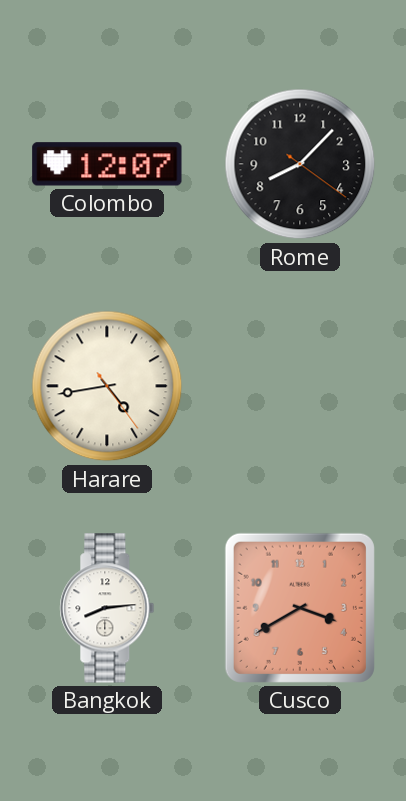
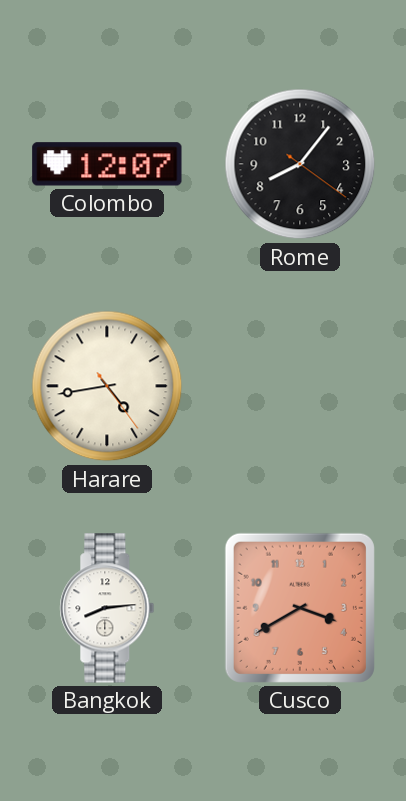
Rome: 8:07 -> 8:06
